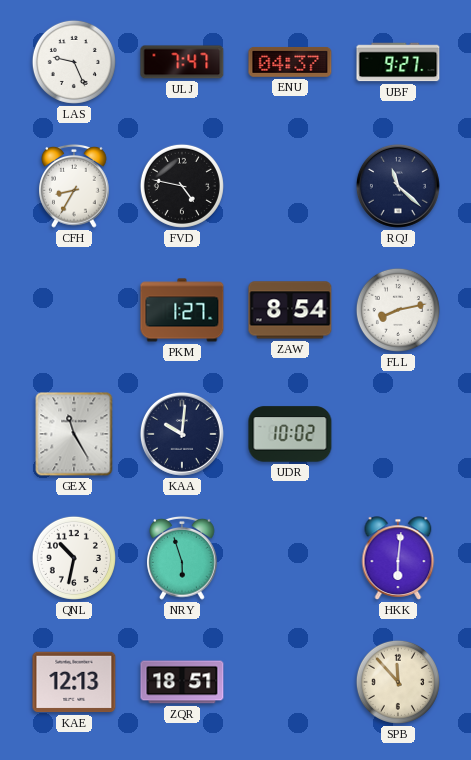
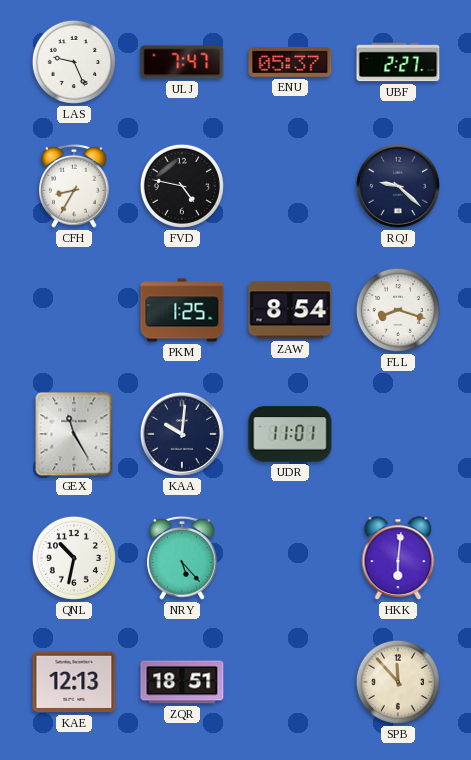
ENU: 04:37 -> 05:37
UBF: 9:27 -> 2:27
RQJ: 11:22 -> 9:22
PKM: 1:27 -> 1:25
FLL: 8:13 -> 8:18
UDR: 10:02 -> 11:01
NRY: 5:57 -> 5:23
